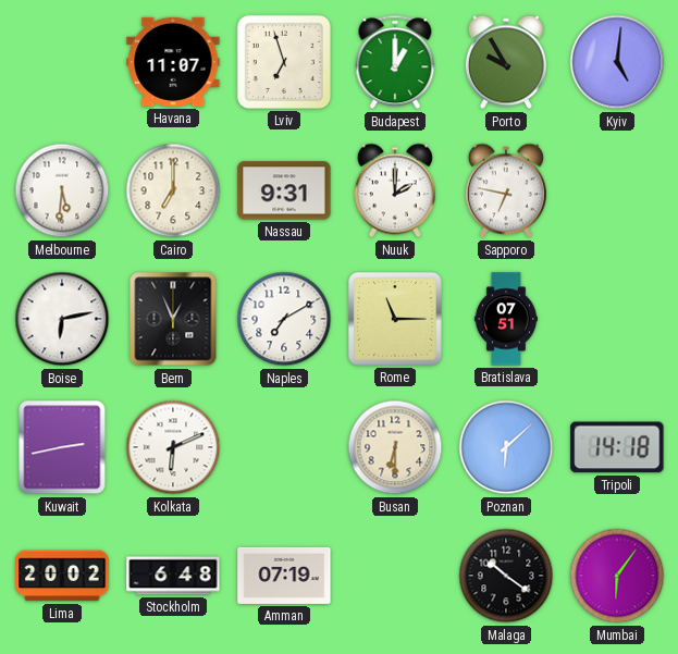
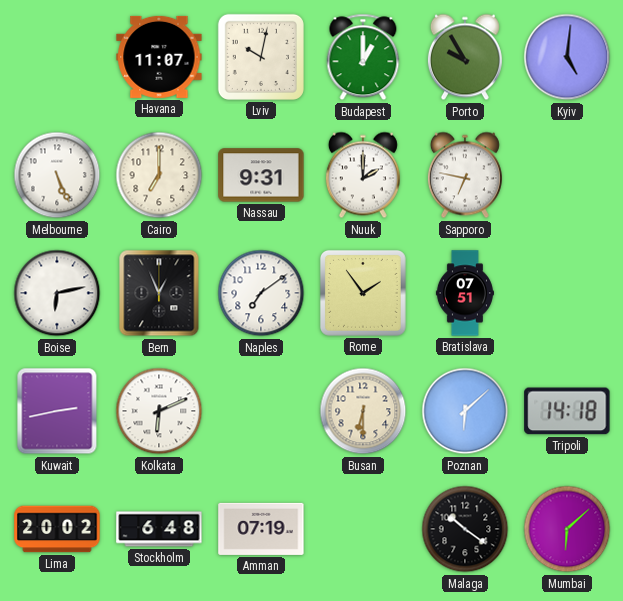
Lviv: 6:57 -> 10:02
Melbourne: 5:31 -> 5:26
Naples: 7:10 -> 7:09
Rome: 11:15 -> 1:54
Mumbai: 6:06 -> 6:08
